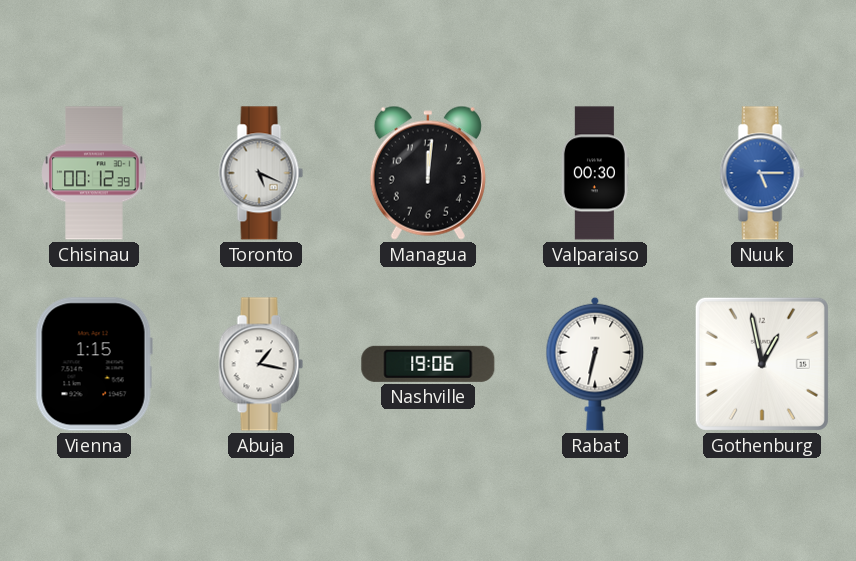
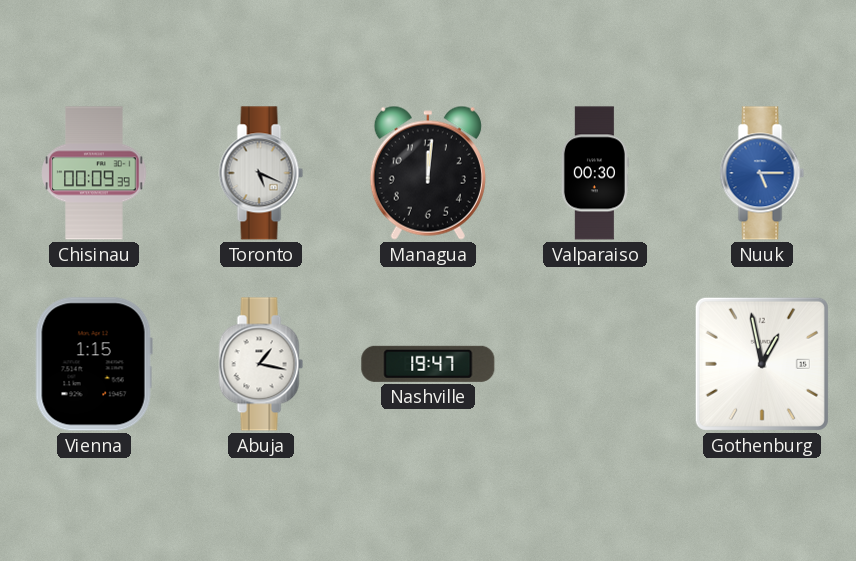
Chisinau: 00:12 -> 00:09
Nashville: 19:06 -> 19:47
Rabat: 6:32 -> none
